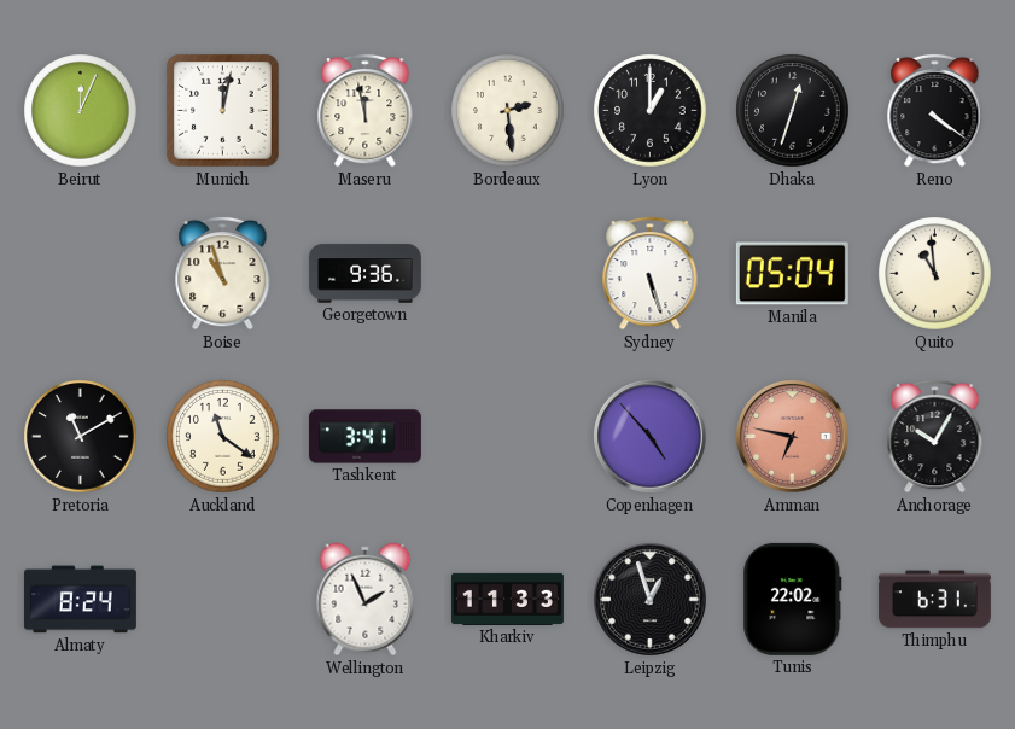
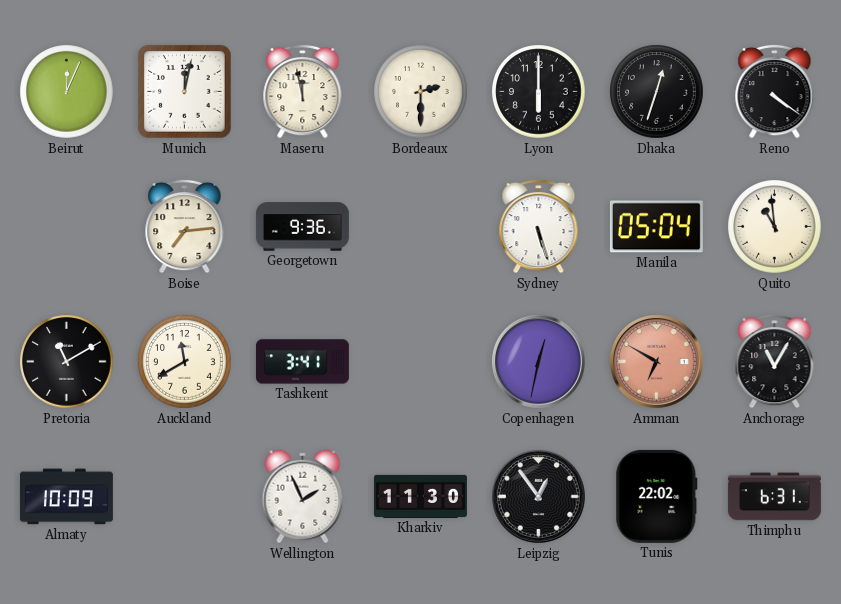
Bordeaux: 2:29 -> 2:30
Lyon: 1:00 -> 6:00
Boise: 10:57 -> 7:14
Auckland: 11:21 -> 11:40
Copenhagen: 4:53 -> 12:32
Amman: 6:47 -> 6:50
Anchorage: 10:05 -> 11:05
Almaty: 8:24 -> 10:09
Kharkiv: 11:33 -> 11:30
Leipzig: 12:57 -> 12:54
